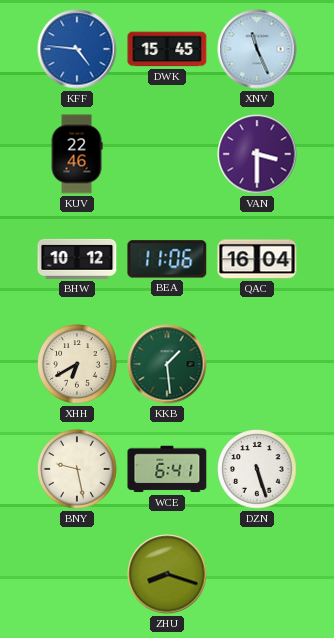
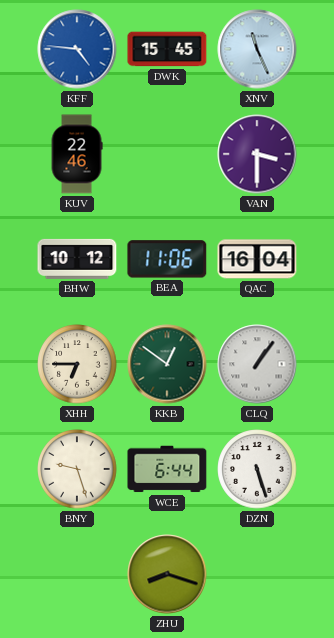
XHH: 6:40 -> 6:45
KKB: 1:29 -> 12:51
CLQ: none -> 1:06
BNY: 9:28 -> 9:27
WCE: 6:41 -> 6:44
